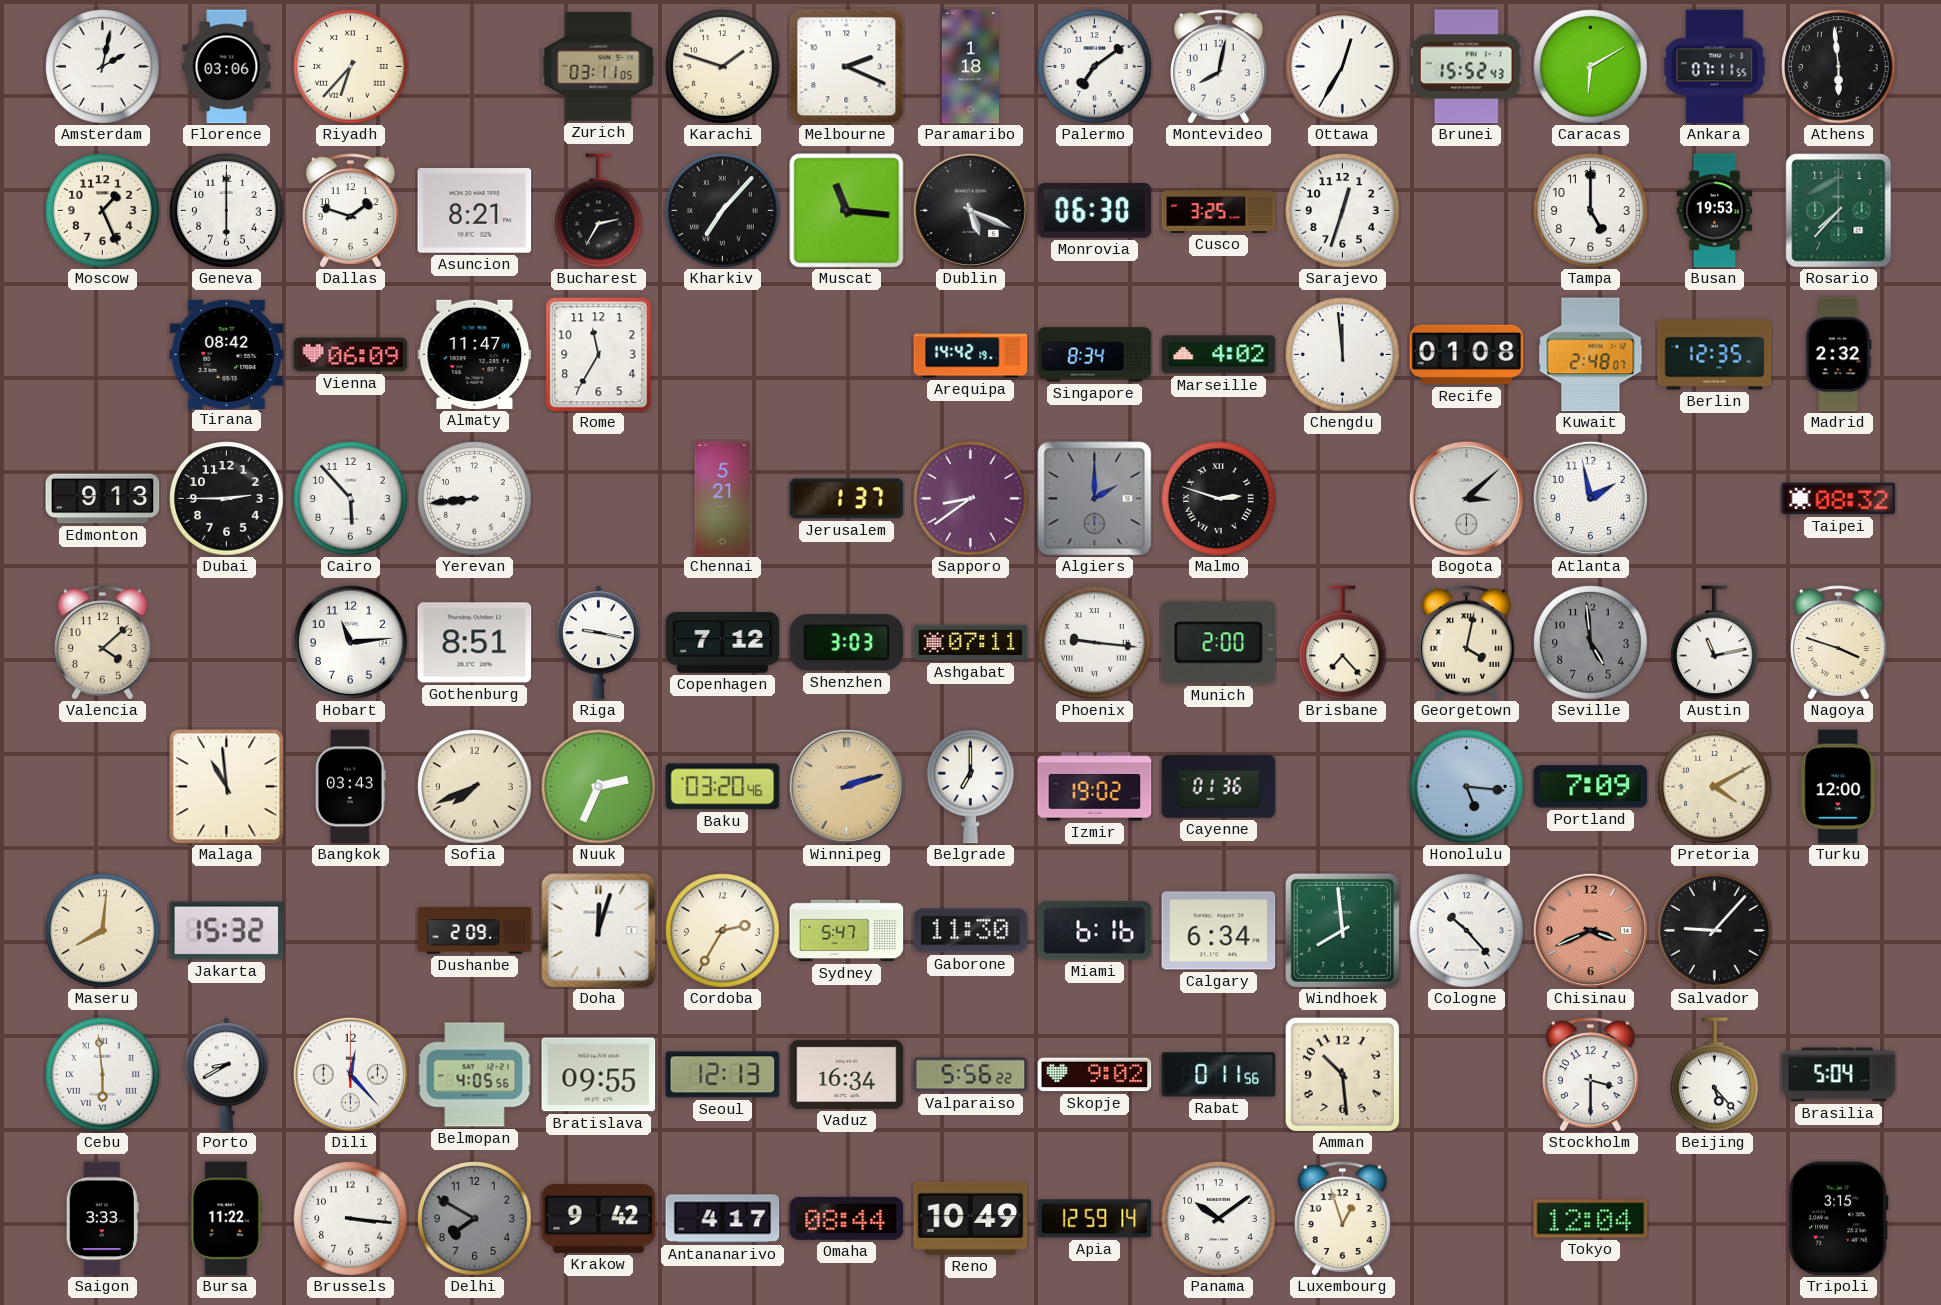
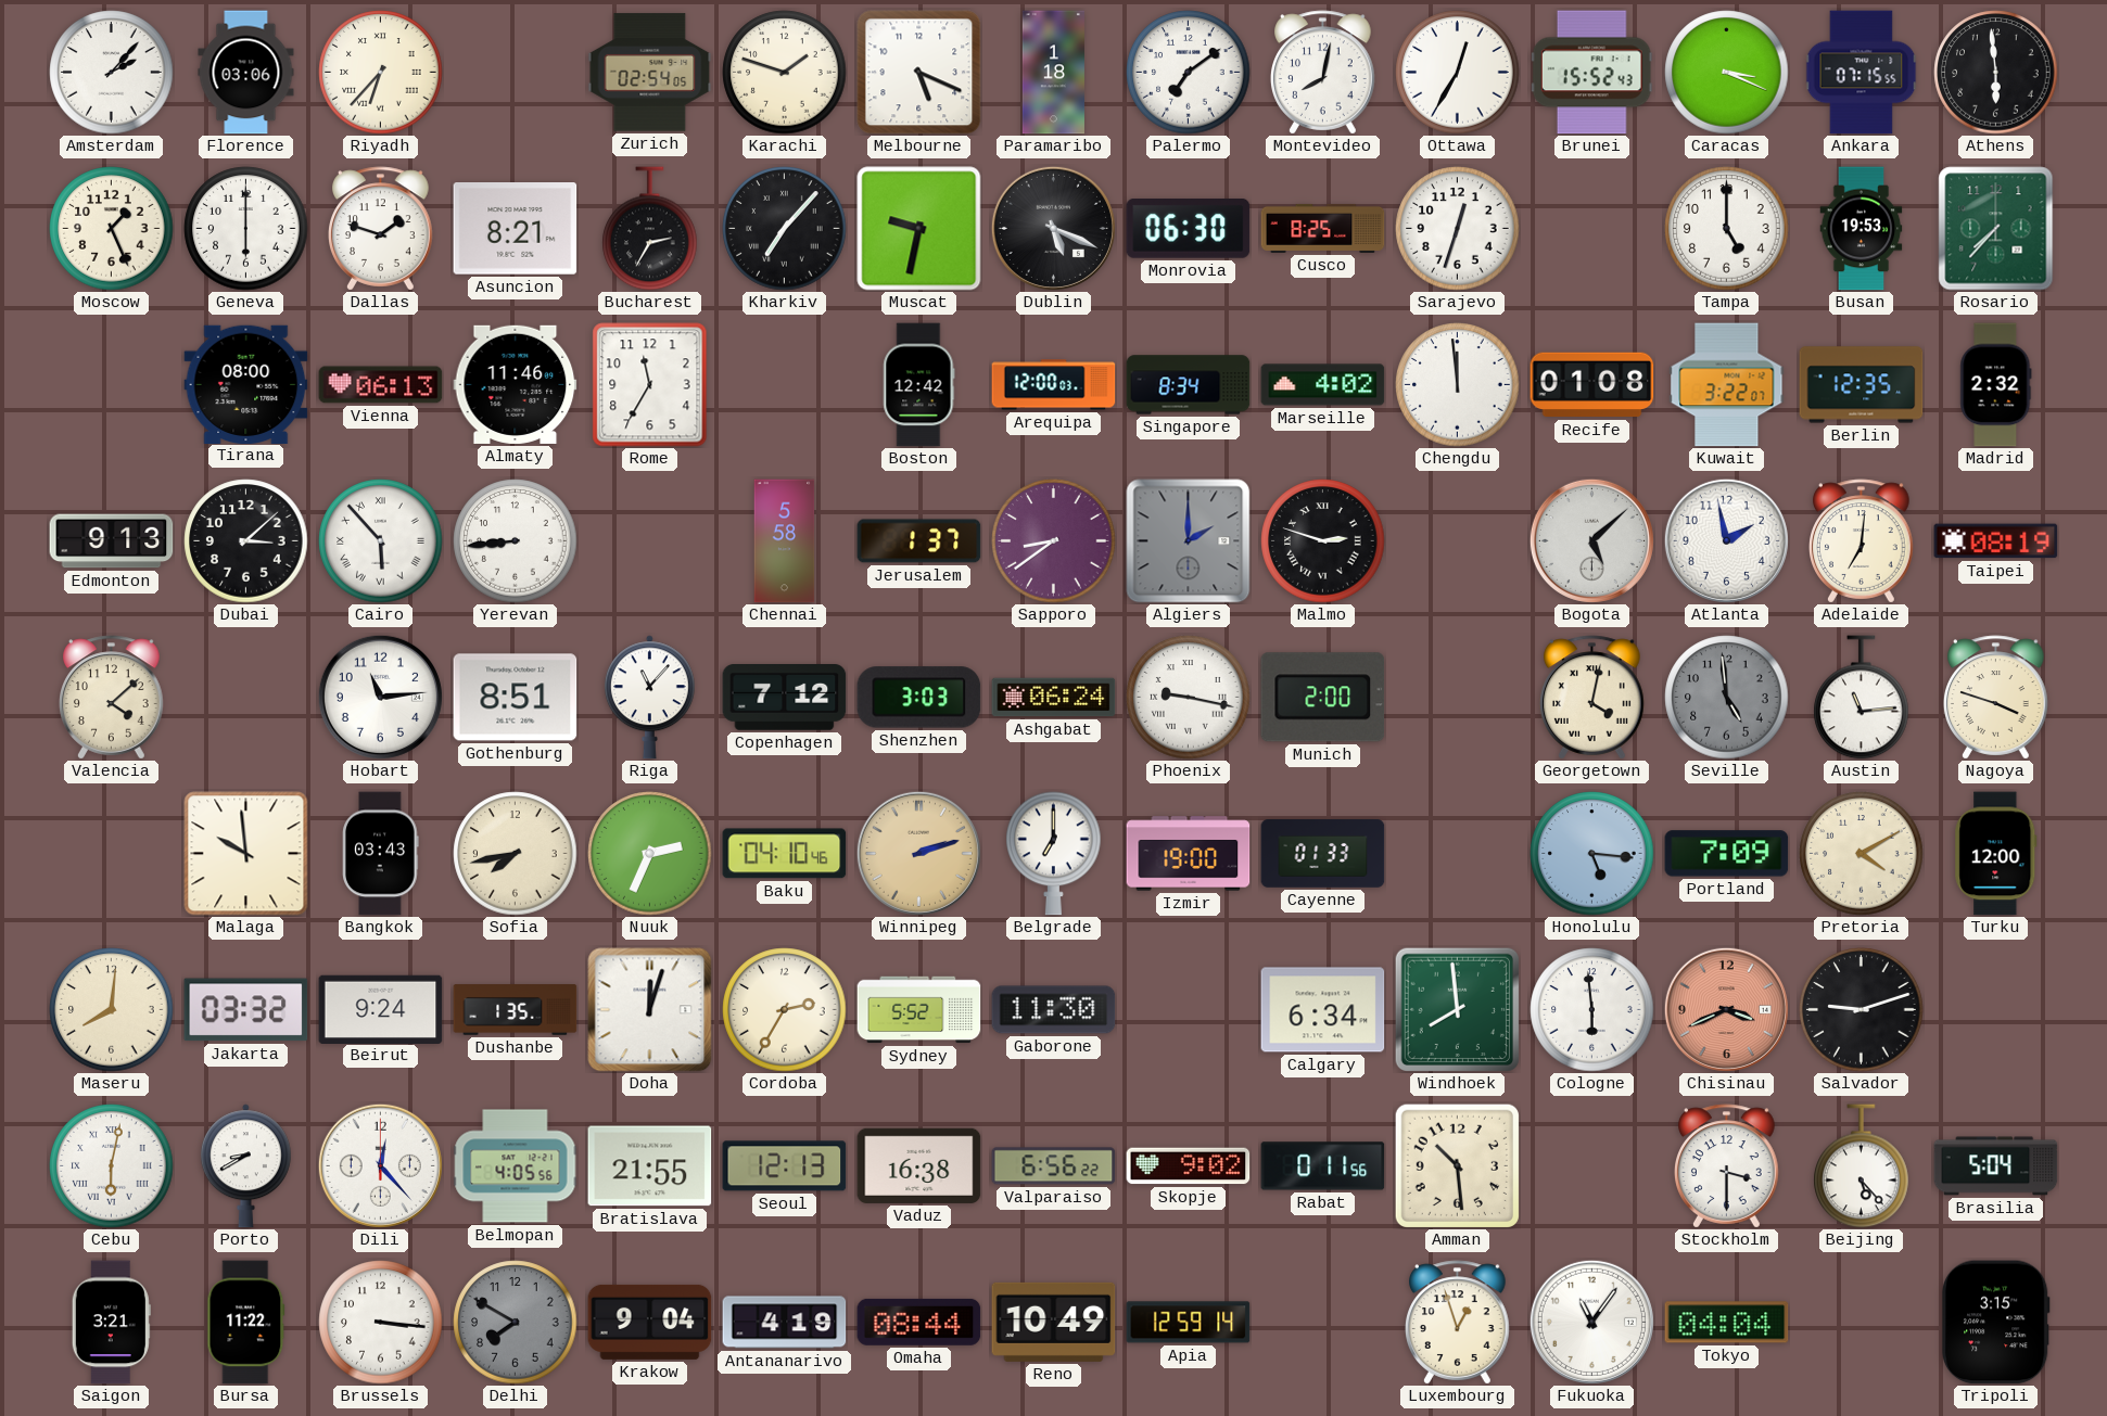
Amsterdam: 2:02 -> 2:07
Zurich: 03:11 -> 02:54
Melbourne: 2:19 -> 5:19
Caracas: 6:10 -> 3:19
Ankara: 07:11 -> 07:15
Muscat: 11:16 -> 9:32
Cusco: 3:25 -> 8:25
Tirana: 08:42 -> 08:00
Vienna: 06:09 -> 06:13
Almaty: 11:47 -> 11:46
Boston: none -> 12:42
Arequipa: 14:42 -> 12:00
Kuwait: 2:48 -> 3:22
Dubai: 2:45 -> 3:08
Cairo numerals: Arabic -> Roman
Chennai: 5:21 -> 5:58
Bogota: 3:08 -> 5:08
Adelaide: none -> 7:01
Taipei: 08:32 -> 08:19
Riga: 9:17 -> 11:07
Ashgabat: 07:11 -> 06:24
Phoenix: 9:16 -> 9:17
Brisbane: 7:23 -> none
Austin: 11:13 -> 11:14
Malaga: 10:59 -> 9:59
Sofia: 7:41 -> 7:43
Baku: 03:20 -> 04:10
Izmir: 19:02 -> 19:00
Cayenne: 01:36 -> 01:33
Jakarta: 15:32 -> 03:32
Beirut: none -> 9:24
Dushanbe: 2:09 -> 1:35
Sydney: 5:47 -> 5:52
Miami: 6:16 -> none
Cologne: 10:23 -> 5:59
Salvador: 9:07 -> 9:12
Cebu: 5:59 -> 6:02
Bratislava: 09:55 -> 21:55
Vaduz: 16:34 -> 16:38
Valparaiso: 5:56 -> 6:56
Saigon: 3:33 -> 3:21
Krakow: 9:42 -> 9:04
Antananarivo: 4:17 -> 4:19
Panama: 10:09 -> none
Fukuoka: none -> 11:06
Tokyo: 12:04 -> 04:04
